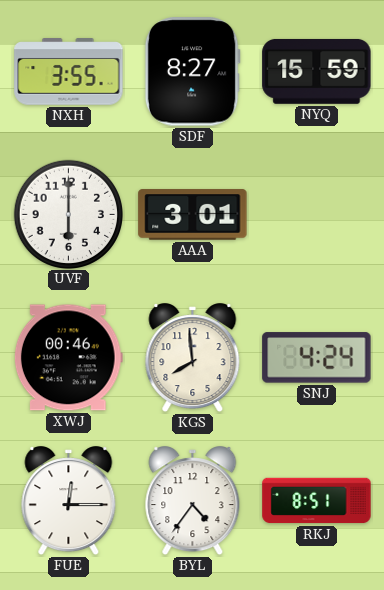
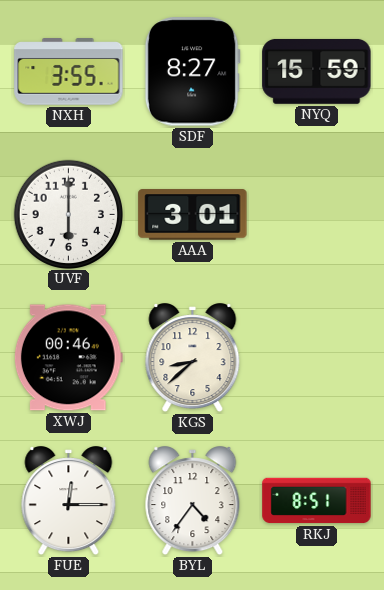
KGS: 7:59 -> 8:38
SNJ: 4:24 -> none
